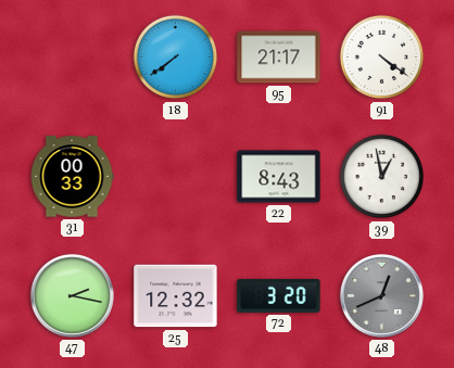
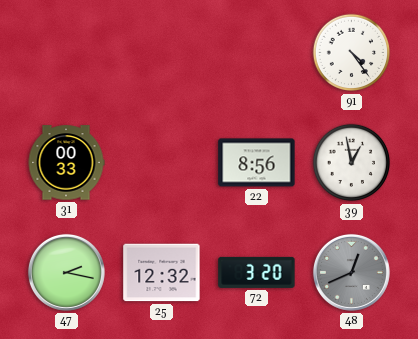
18: 7:39 -> none
95: 21:17 -> none
91: 4:21 -> 4:24
22: 8:43 -> 8:56
